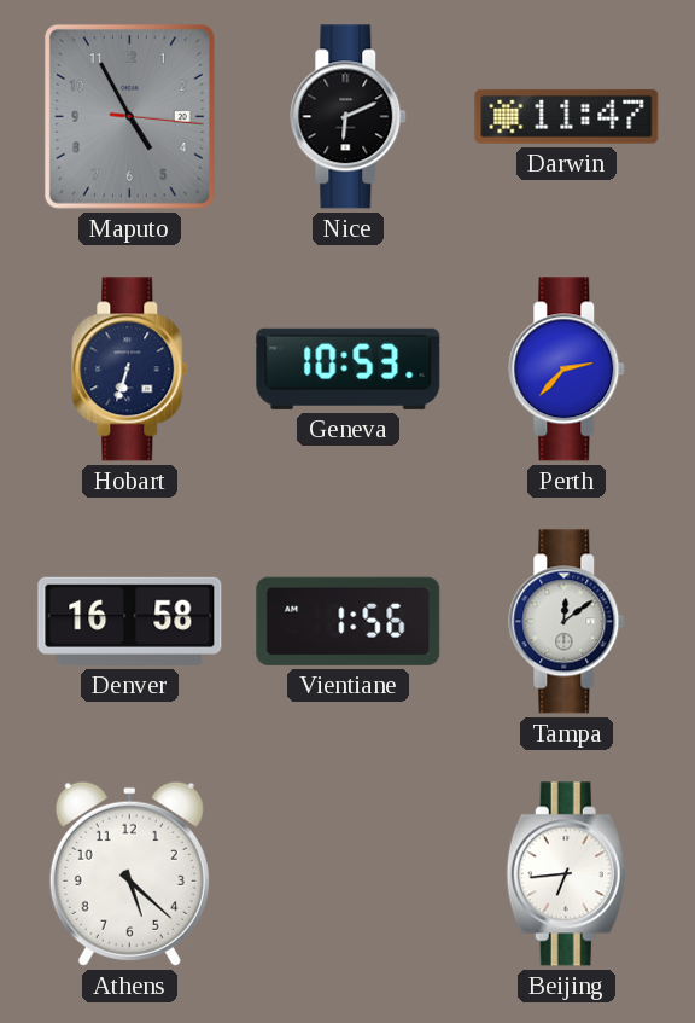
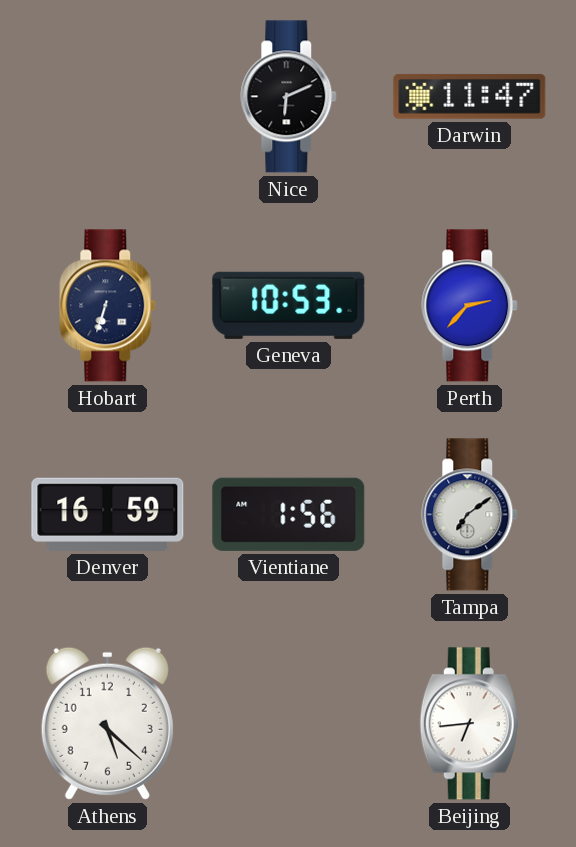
Maputo: 4:55 -> none
Denver: 16:58 -> 16:59
Tampa: 12:09 -> 7:09
